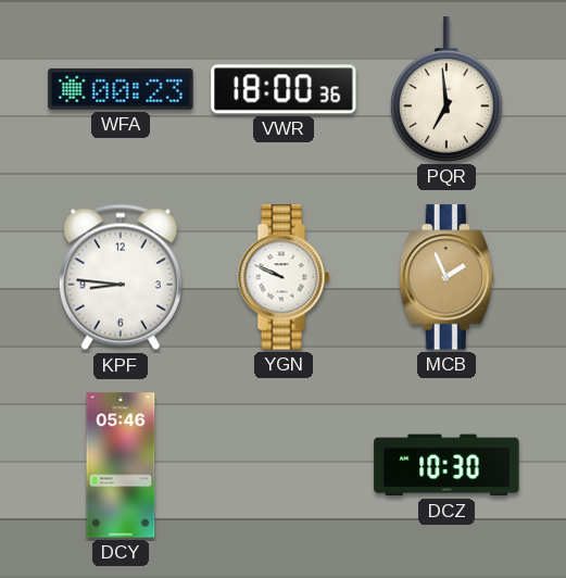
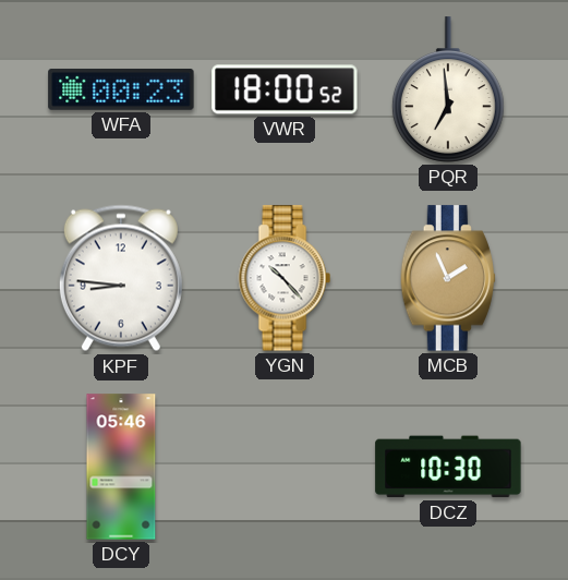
VWR: 18:00:36 -> 18:00:52
YGN: 9:49 -> 10:23
